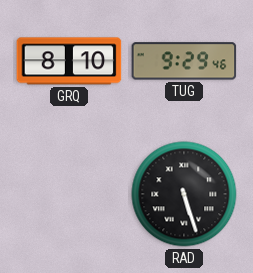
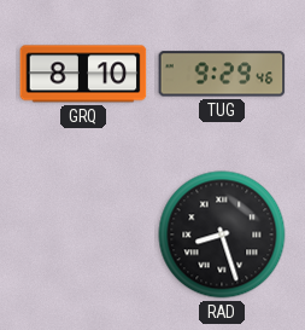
RAD: 5:27 -> 8:27
